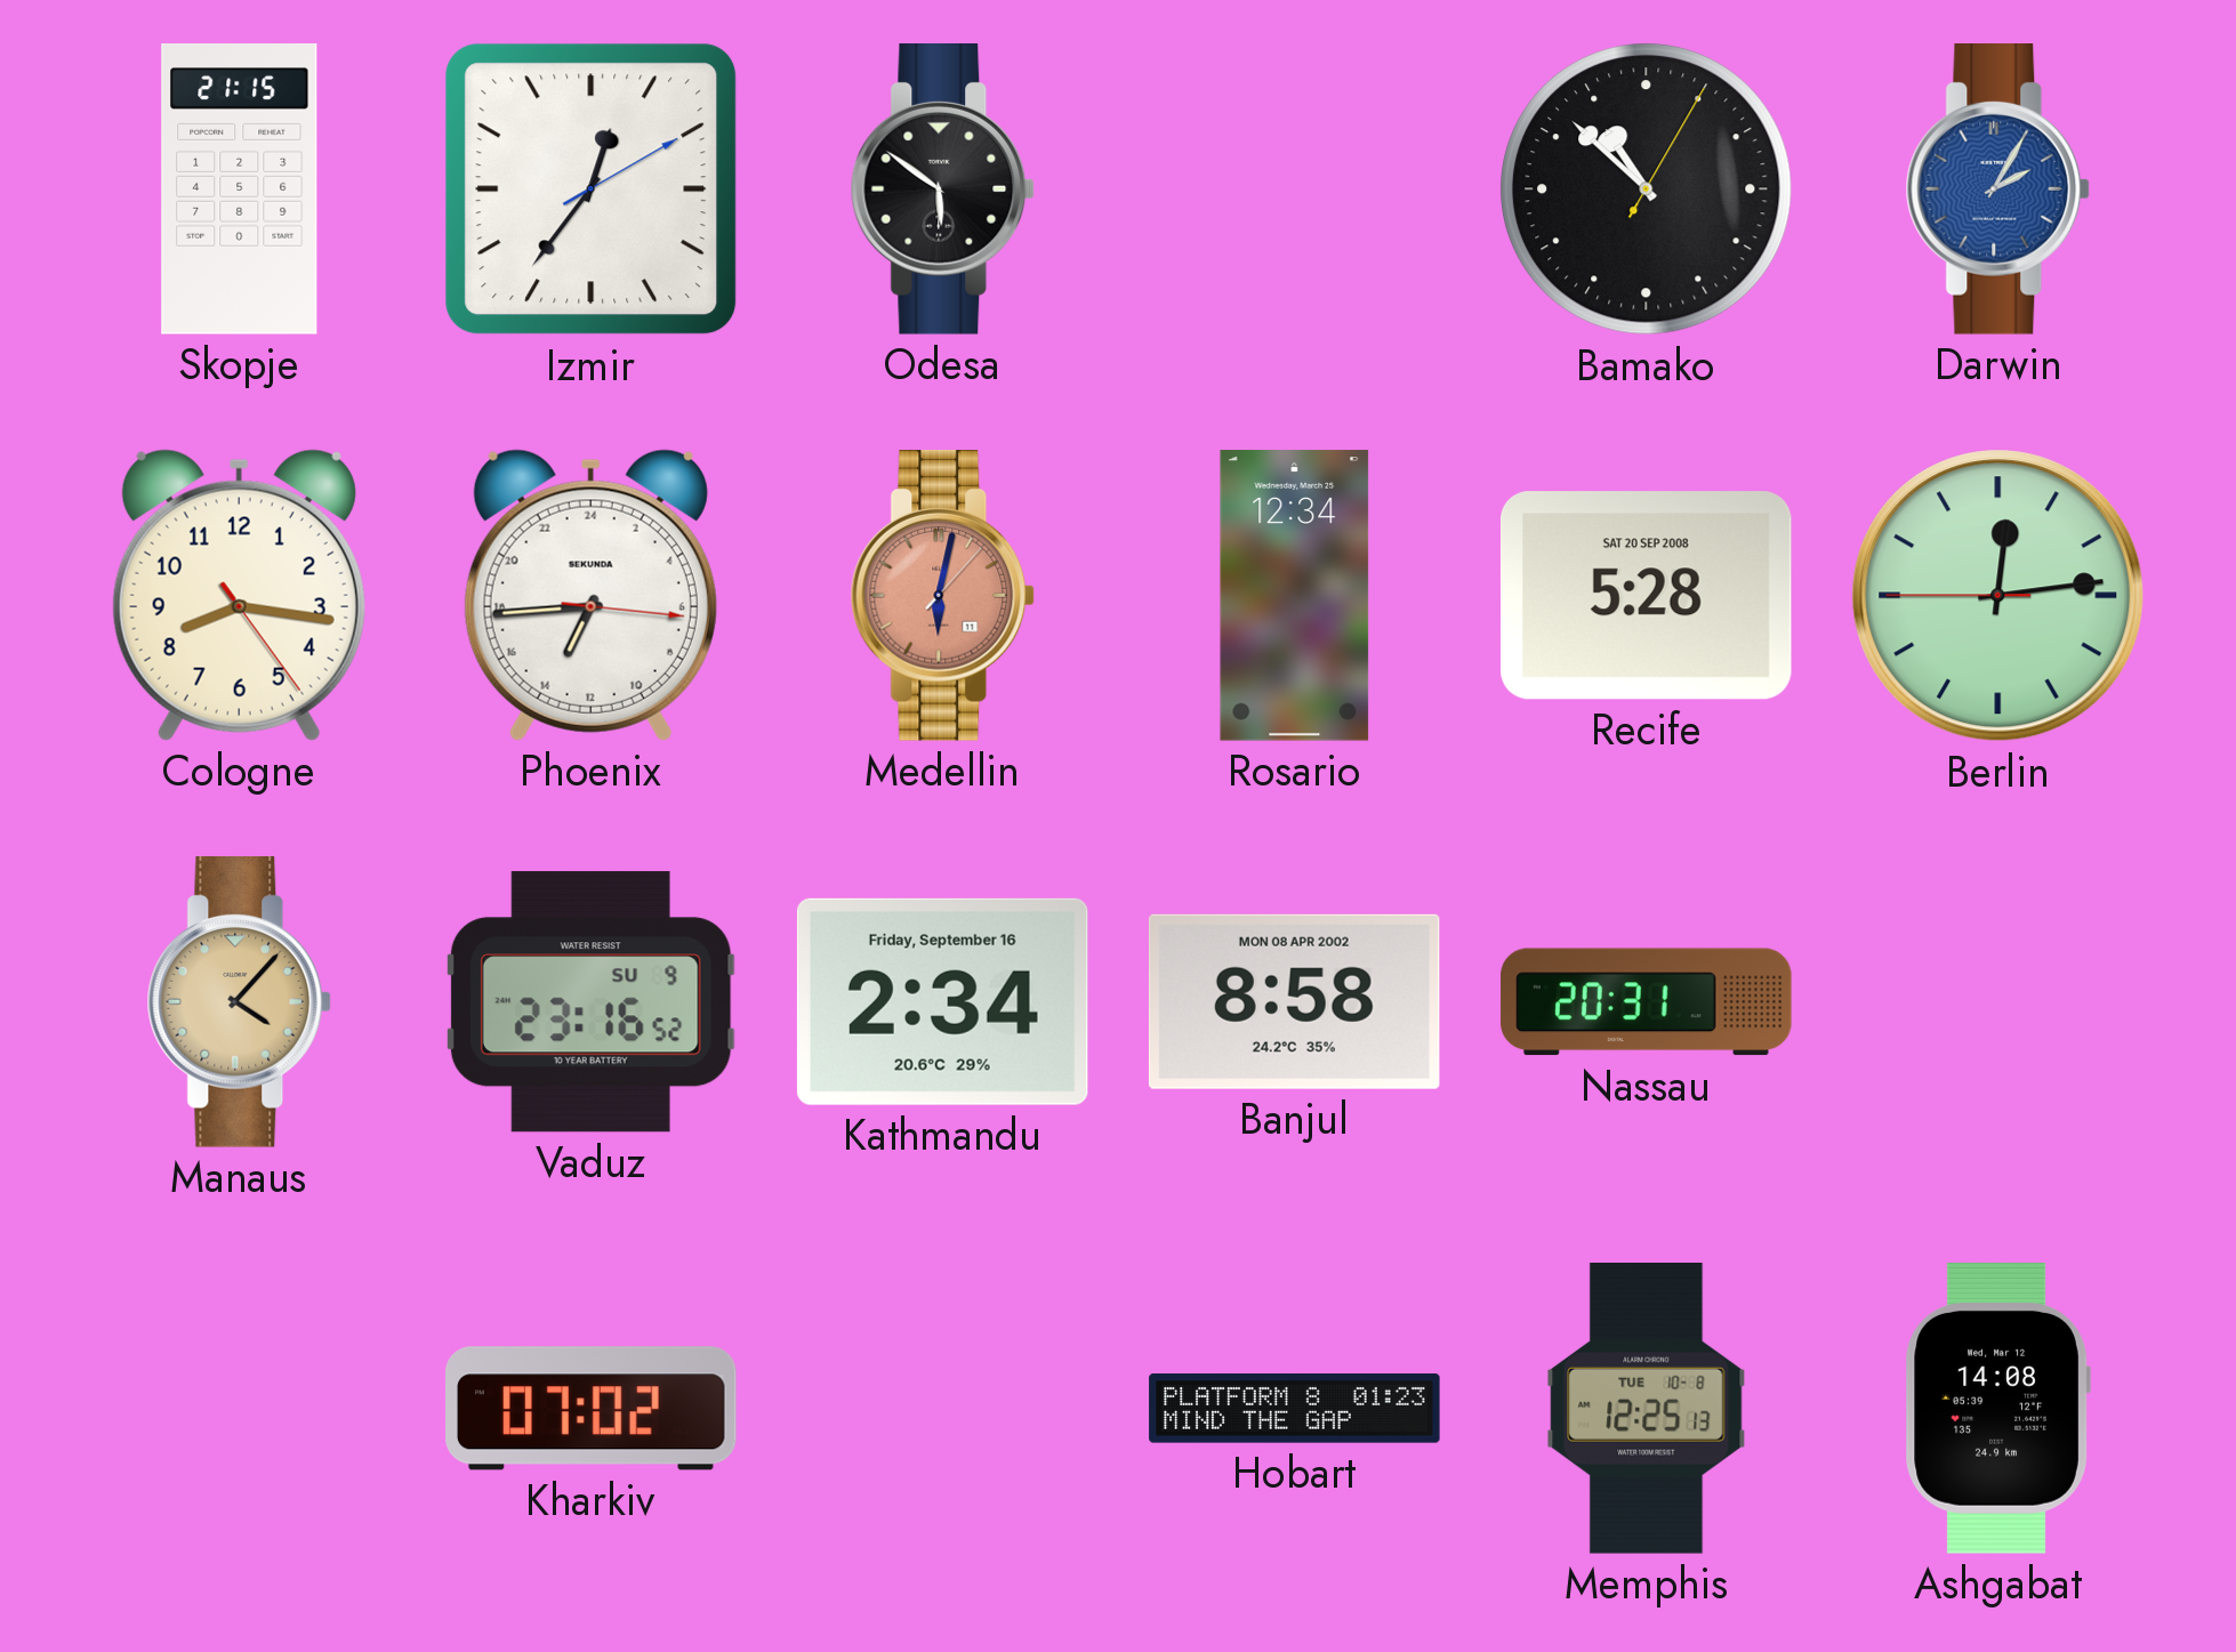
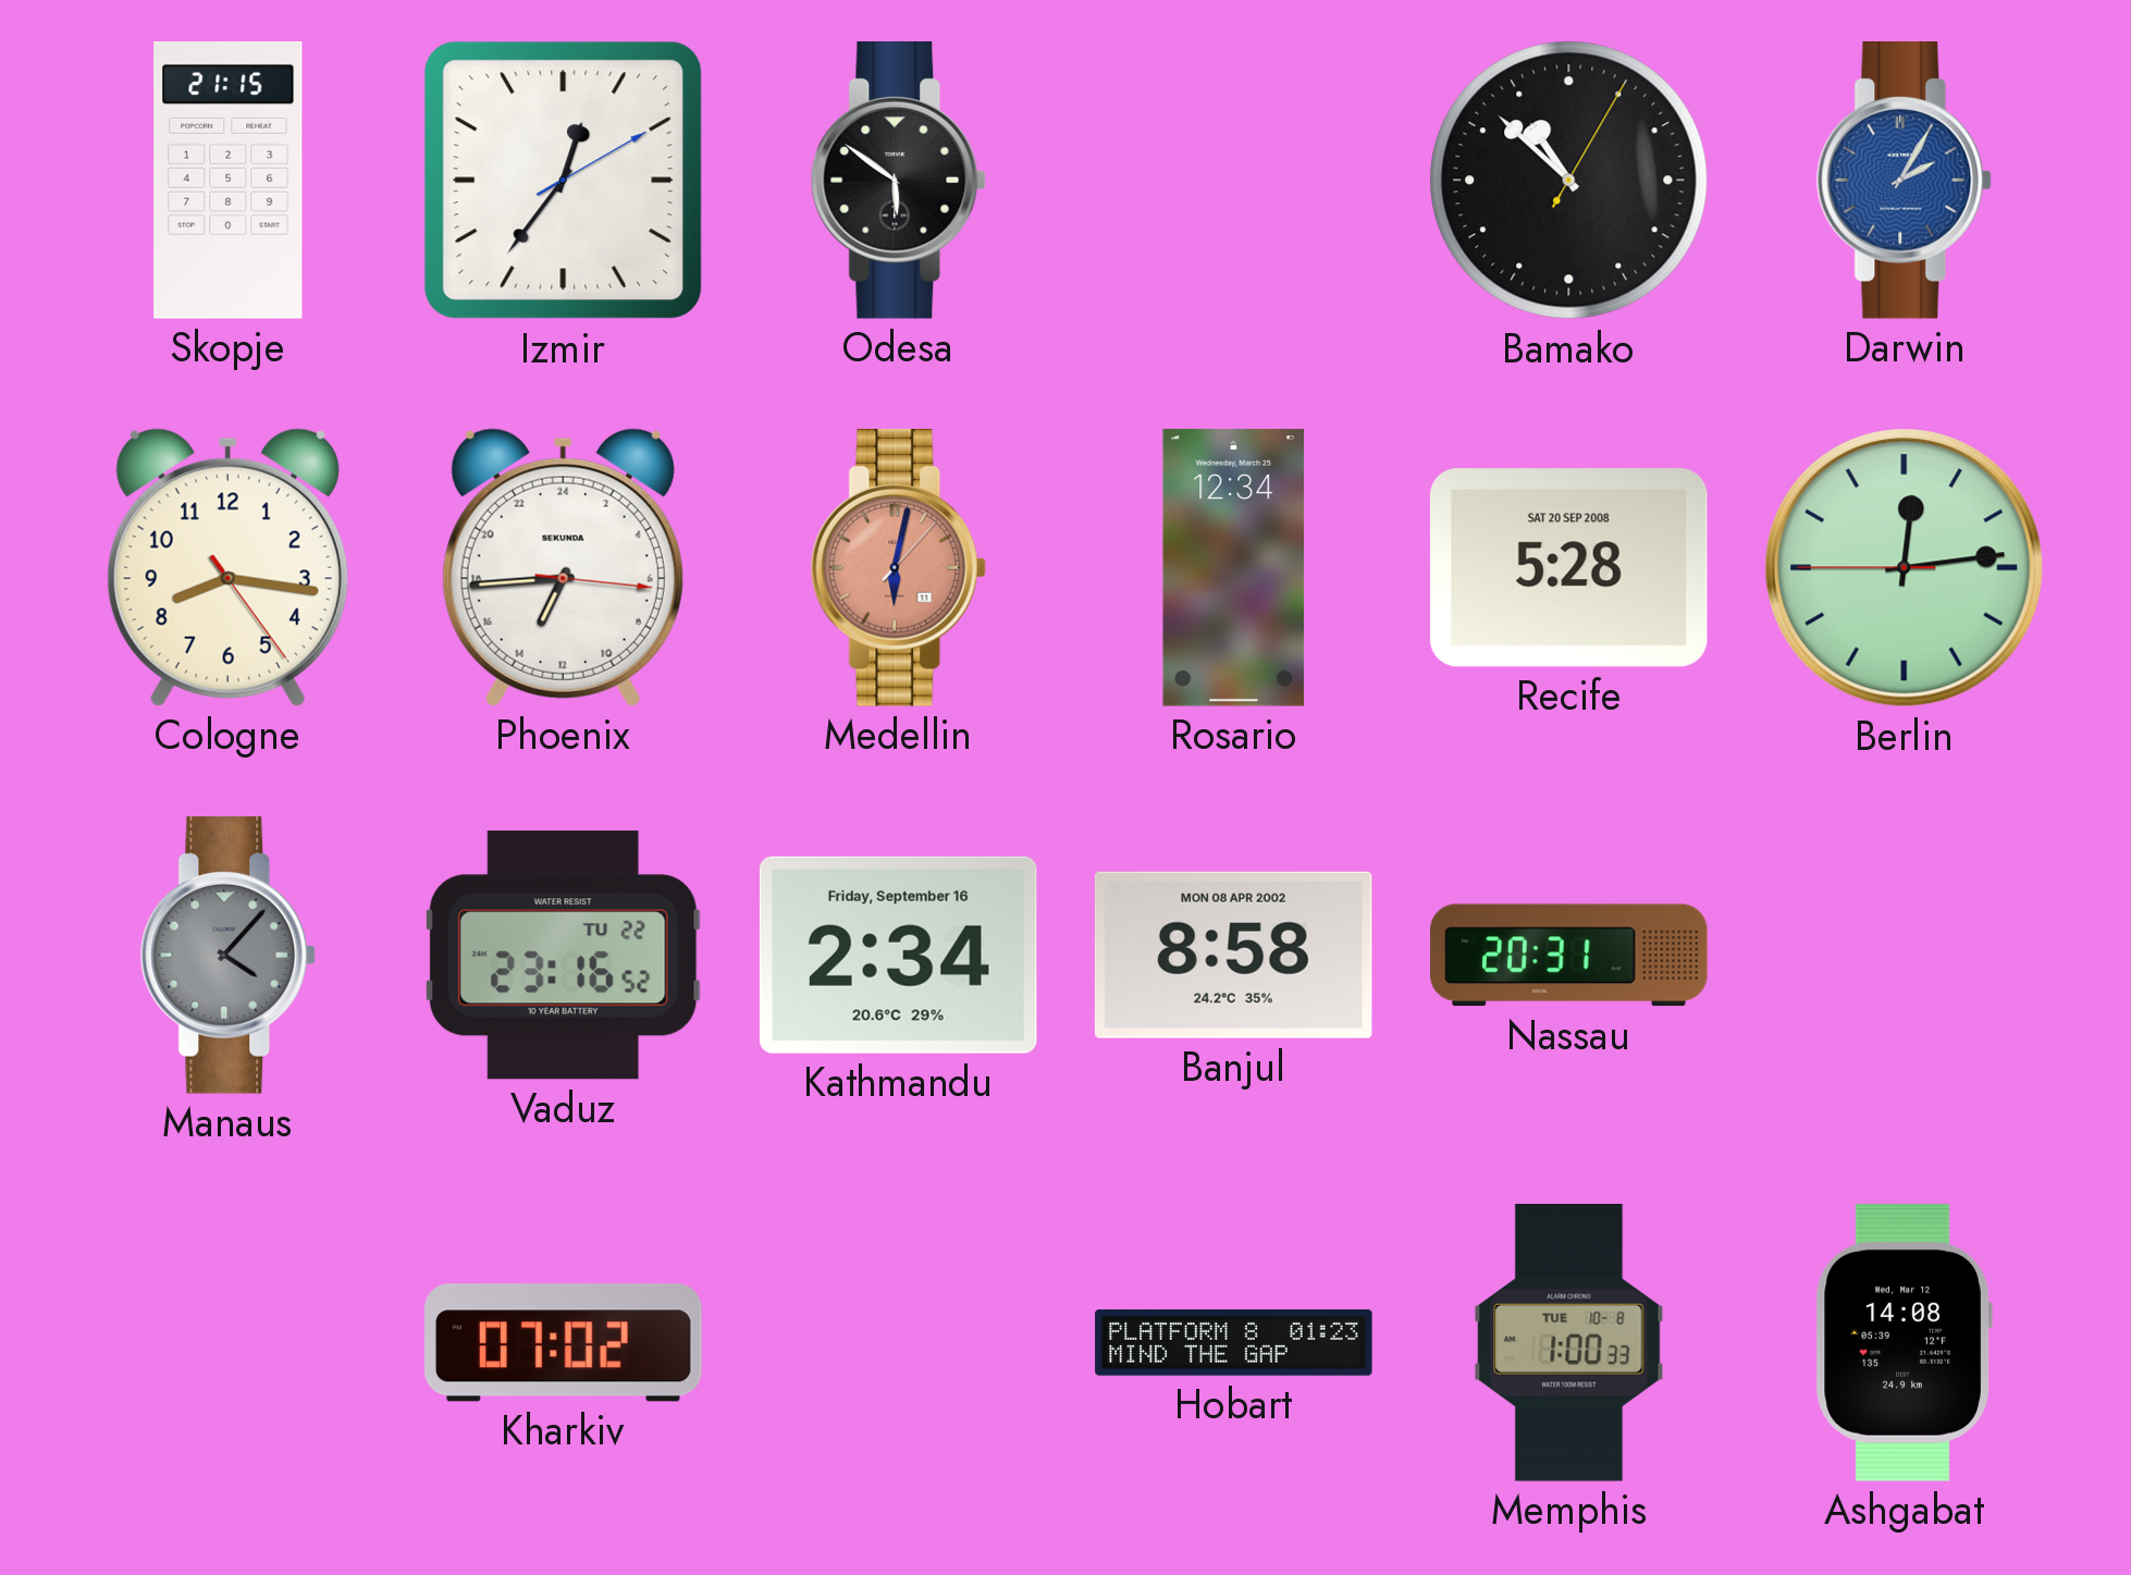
Manaus dial: champagne -> grey
Vaduz date: SU 9 -> TU 22
Memphis: 12:25 -> 1:00
